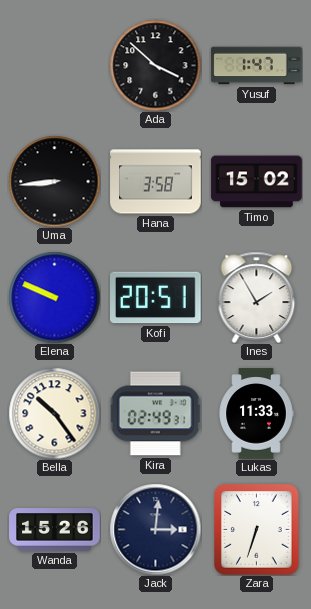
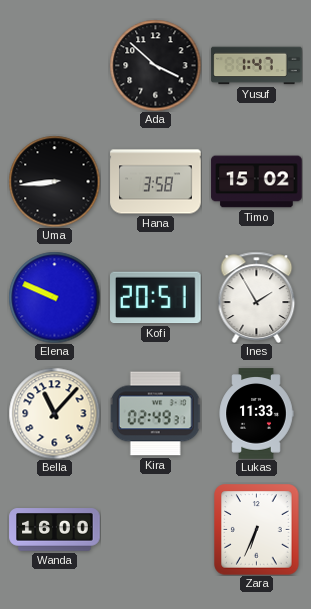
Bella: 10:24 -> 11:07
Wanda: 15:26 -> 16:00
Jack: 3:01 -> none
Zara: 6:33 -> 6:34
